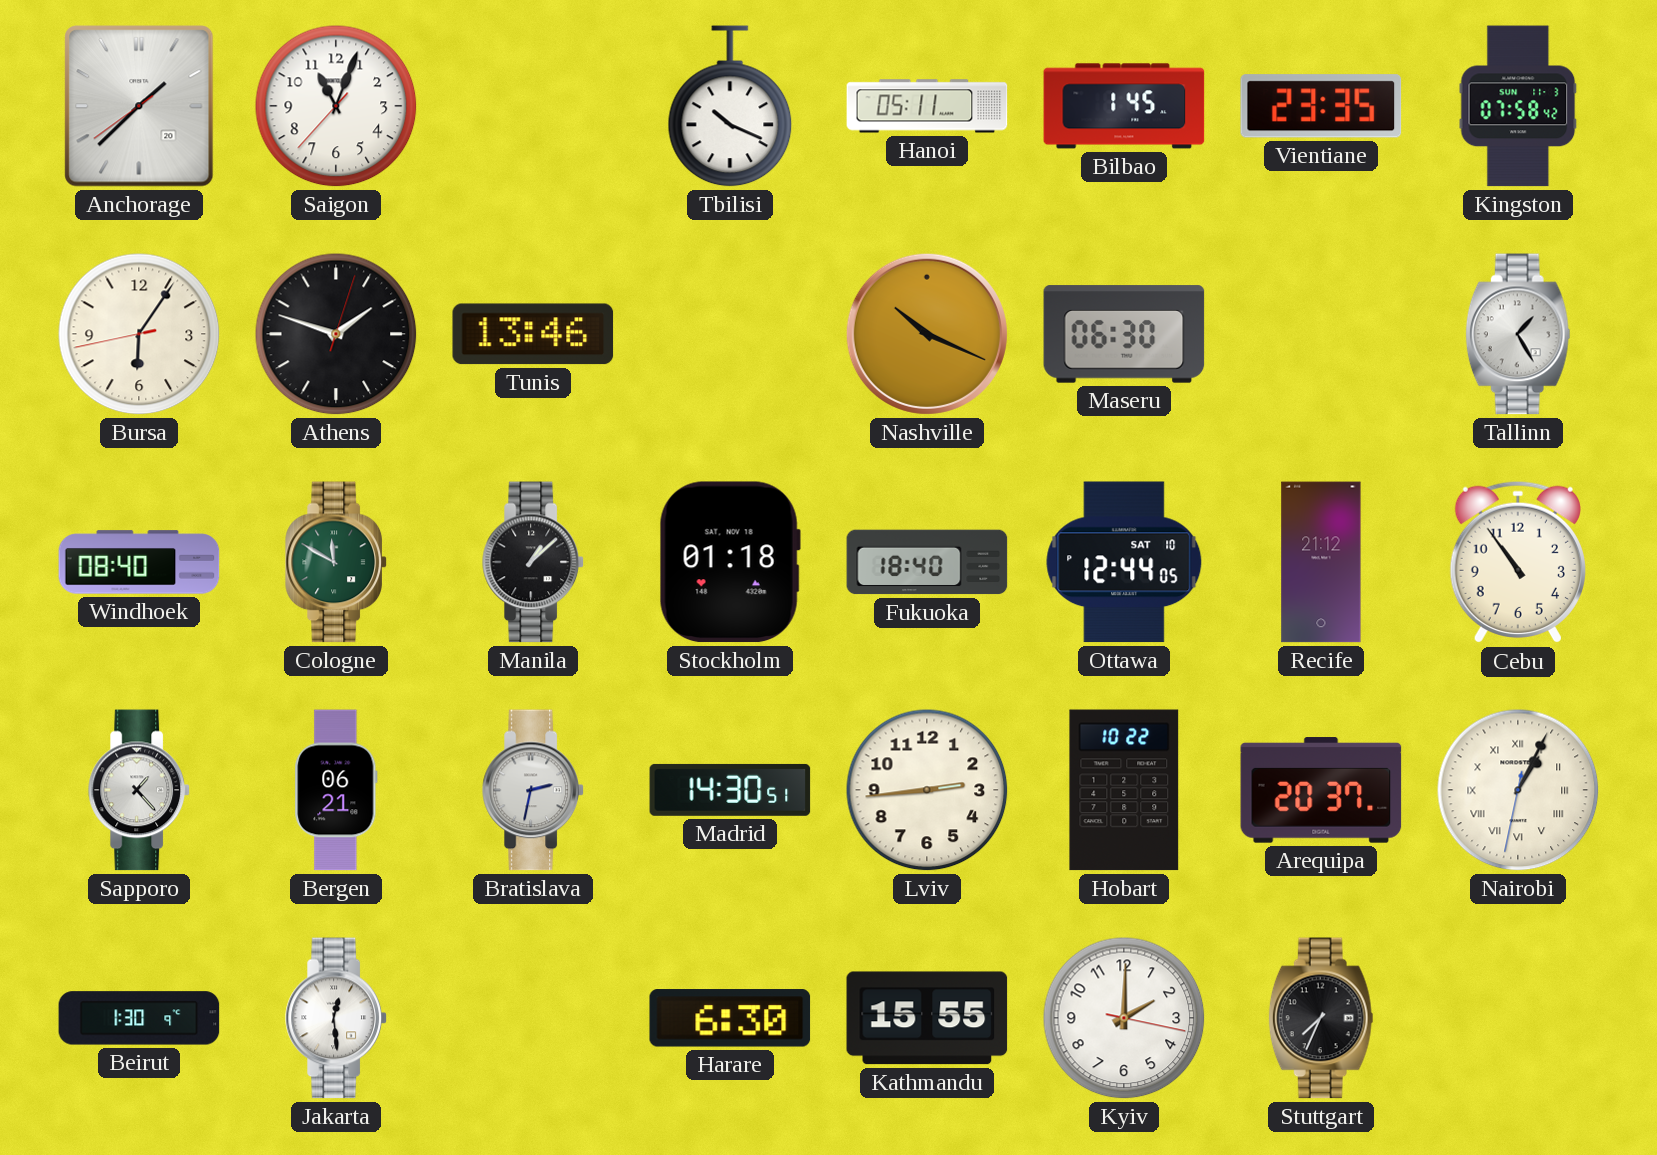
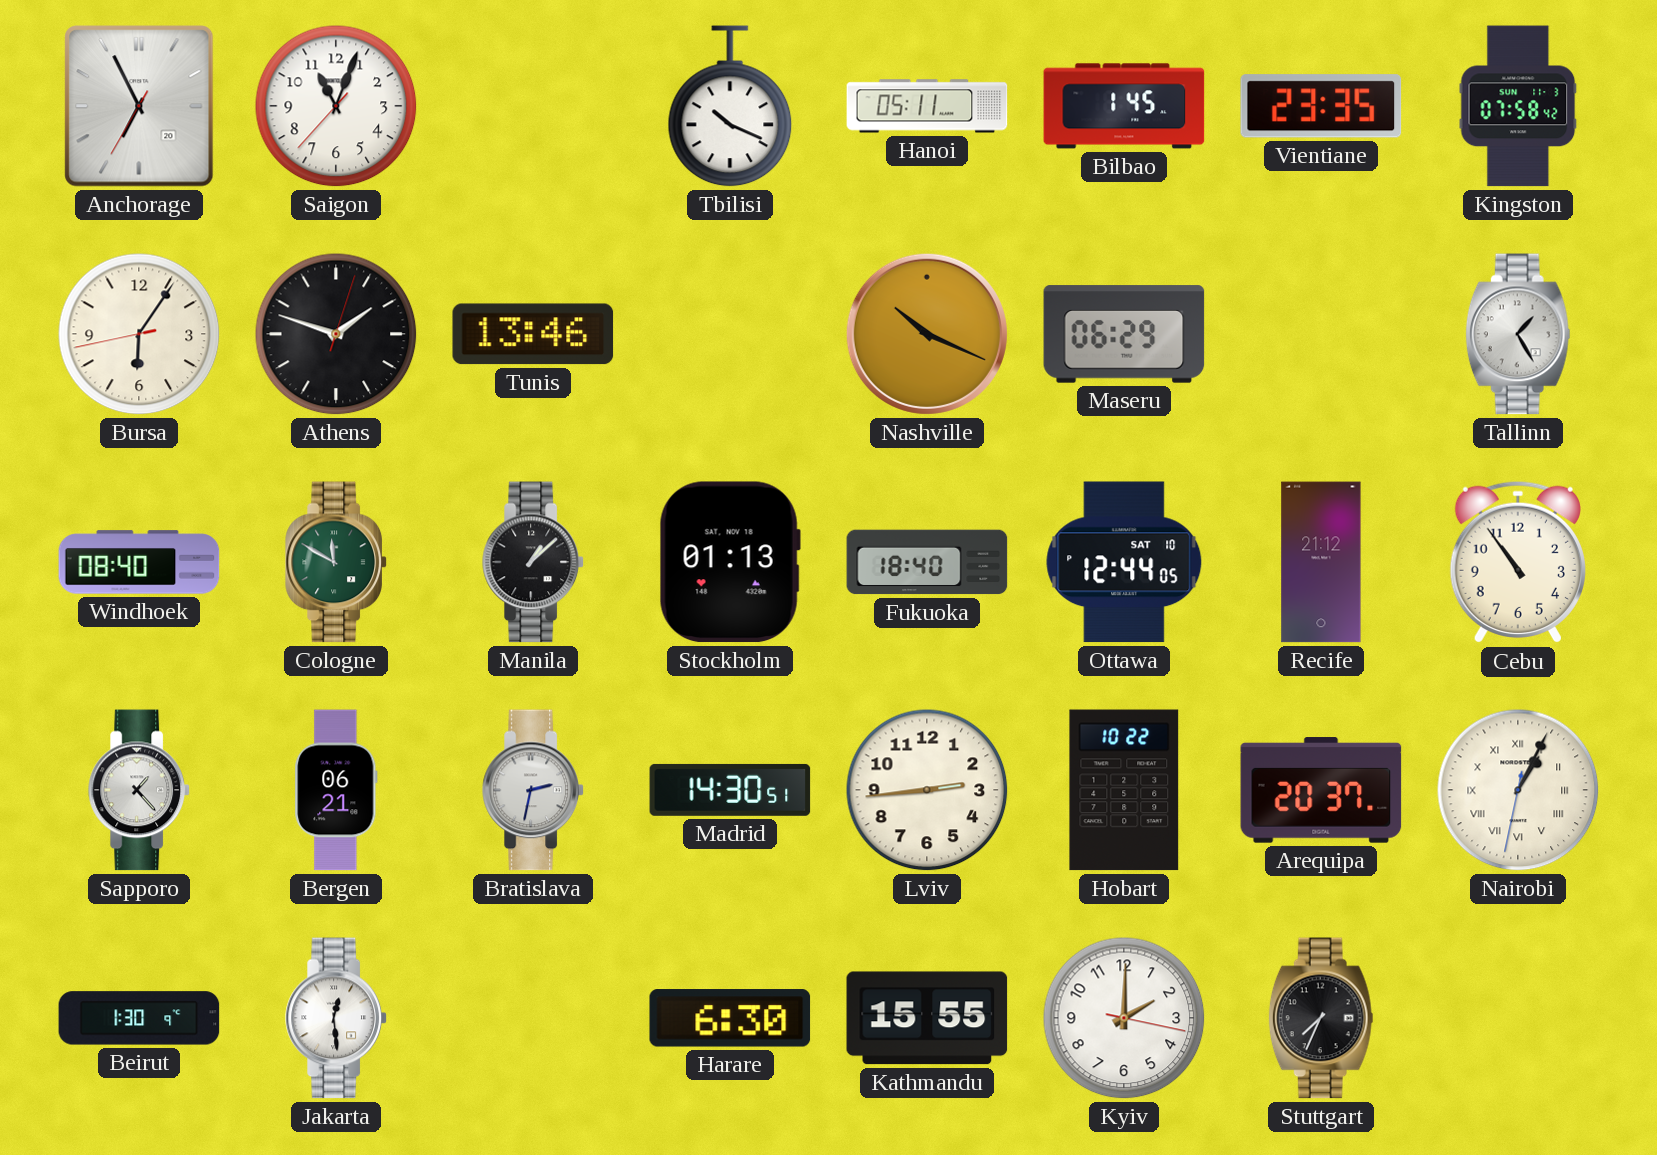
Anchorage: 1:37 -> 6:55
Maseru: 06:30 -> 06:29
Stockholm: 01:18 -> 01:13
